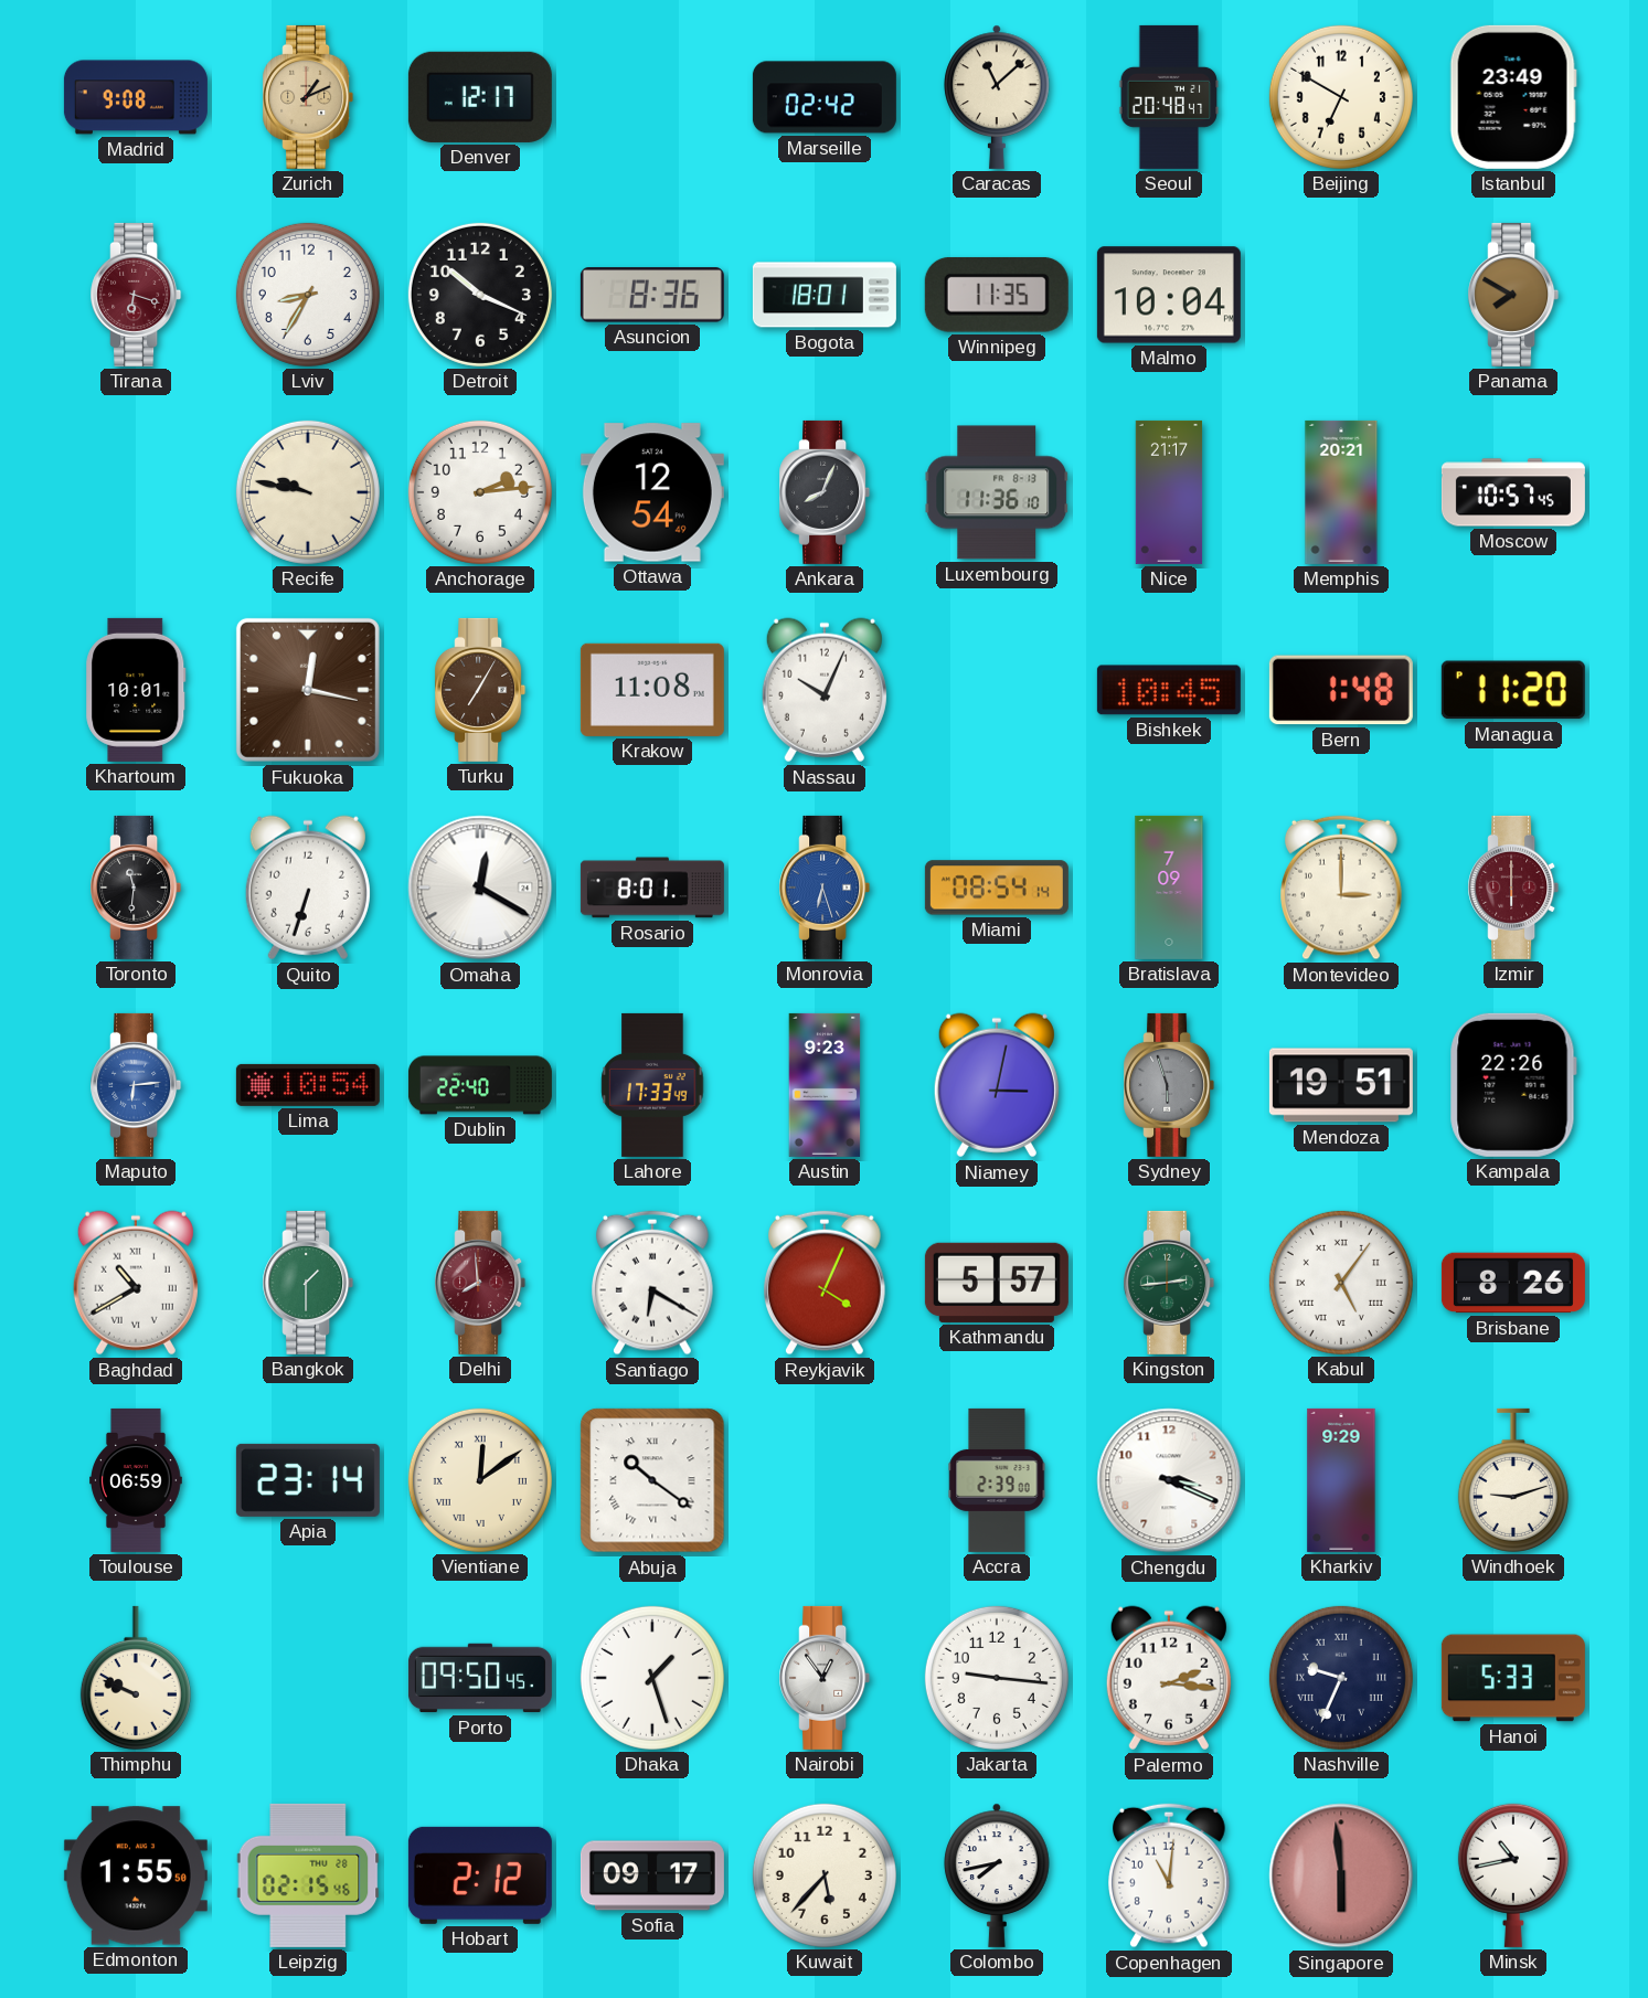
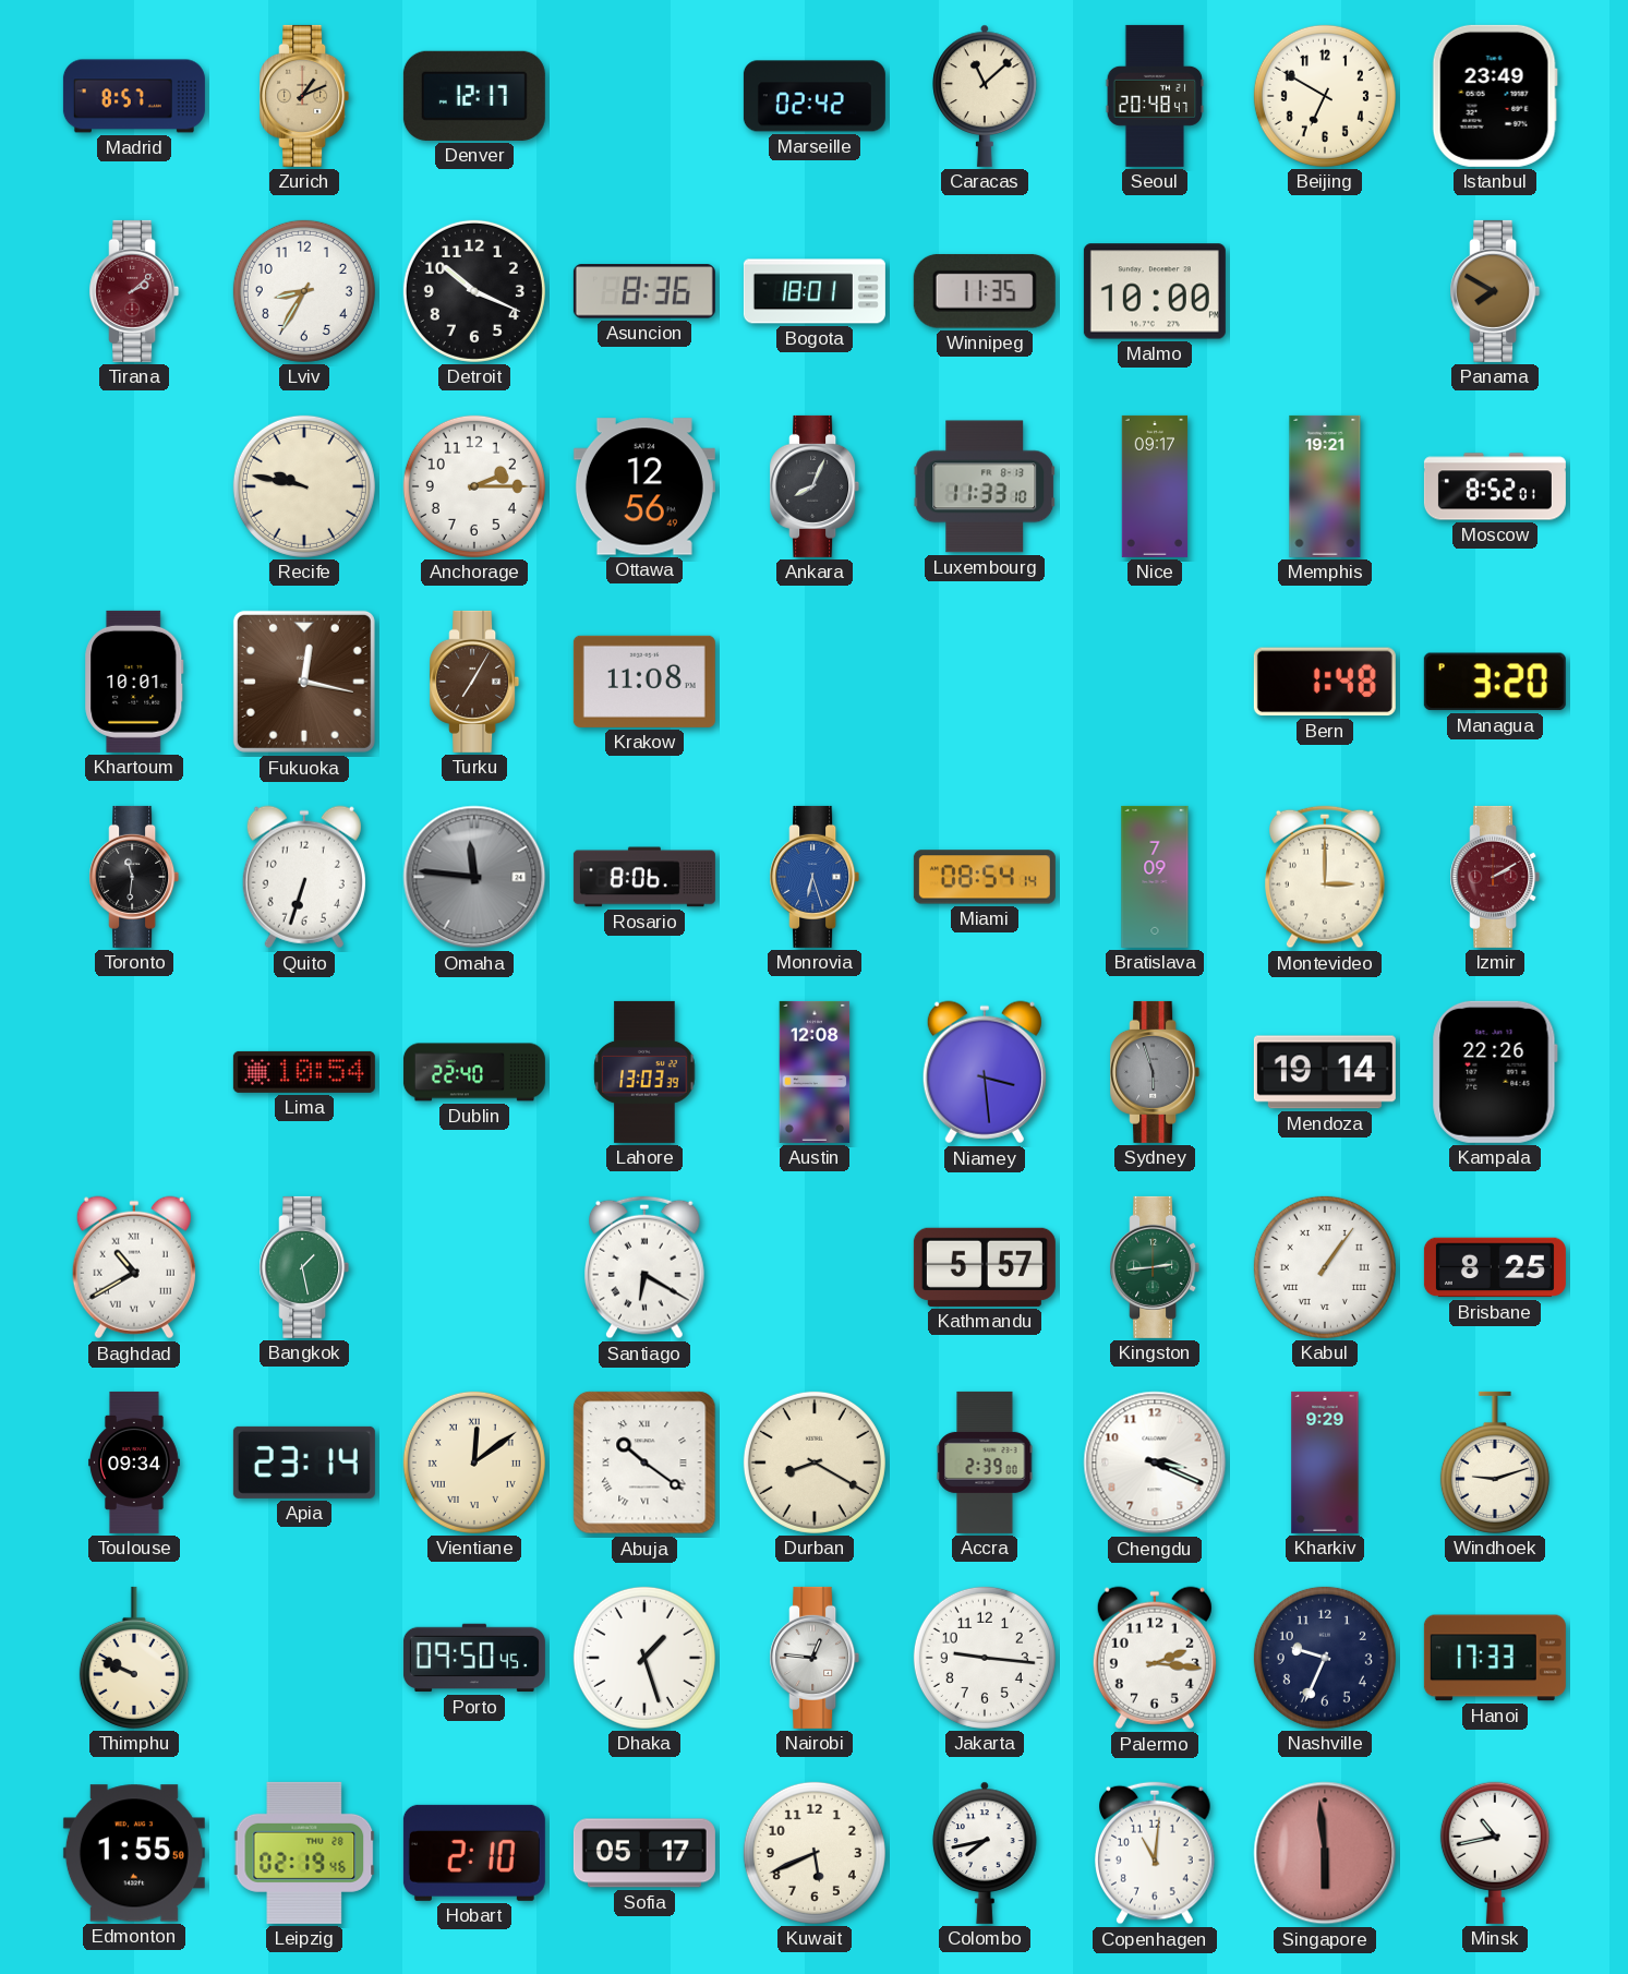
Madrid: 9:08 -> 8:57
Tirana: 6:18 -> 2:08
Malmo: 10:04 -> 10:00
Anchorage: 2:14 -> 2:15
Ottawa: 12:54 -> 12:56
Luxembourg: 11:36 -> 11:33
Nice: 21:17 -> 09:17
Memphis: 20:21 -> 19:21
Moscow: 10:57 -> 8:52
Nassau: 10:04 -> none
Bishkek: 10:45 -> none
Managua: 11:20 -> 3:20
Omaha: 12:20 -> 11:46
Omaha dial: white -> grey
Rosario: 8:01 -> 8:06
Izmir: 6:00 -> 2:10
Maputo: 6:14 -> none
Lahore: 17:33 -> 13:03
Austin: 9:23 -> 12:08
Niamey: 3:02 -> 3:29
Mendoza: 19:51 -> 19:14
Bangkok: 1:30 -> 1:28
Delhi: 7:59 -> none
Reykjavik: 4:04 -> none
Kabul: 5:06 -> 1:06
Brisbane: 8:26 -> 8:25
Toulouse: 06:59 -> 09:34
Durban: none -> 8:20
Nairobi: 12:54 -> 12:46
Nashville numerals: Roman -> Arabic
Hanoi: 5:33 -> 17:33
Leipzig: 02:15 -> 02:19
Hobart: 2:12 -> 2:10
Sofia: 09:17 -> 05:17
Kuwait: 5:37 -> 5:41
